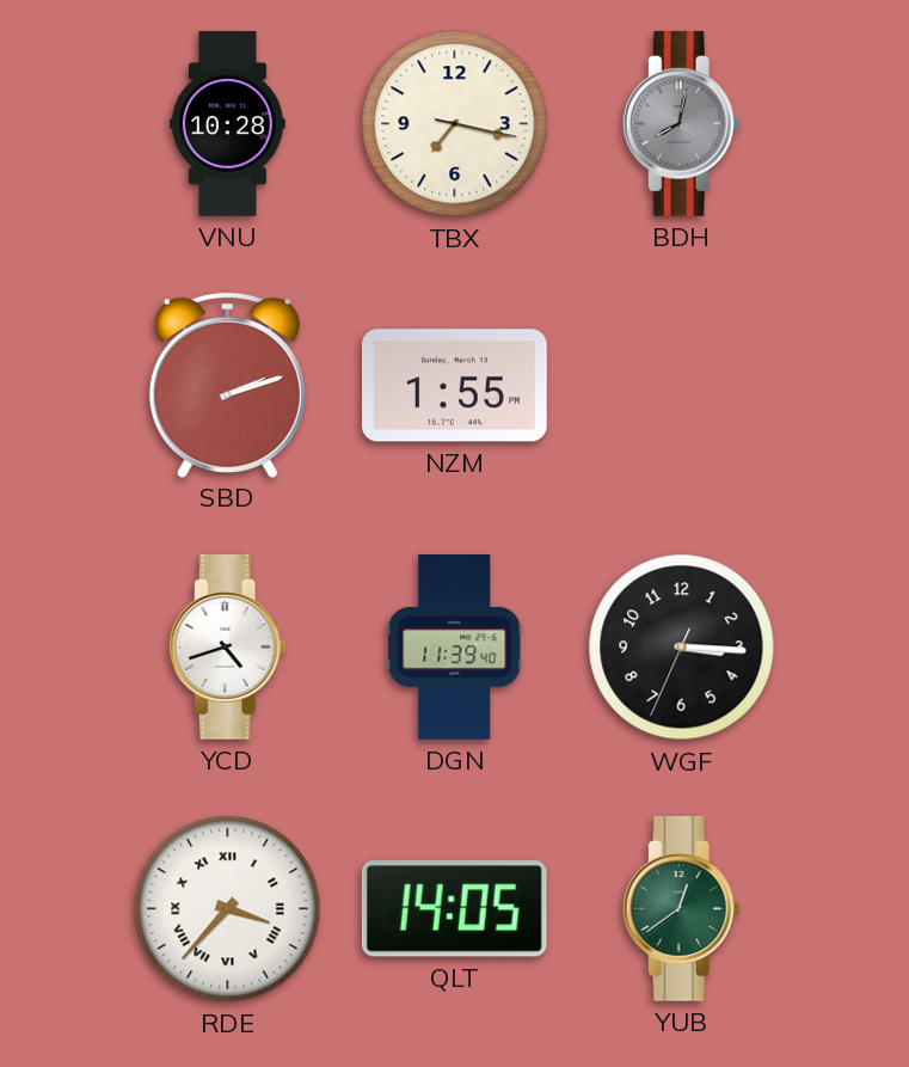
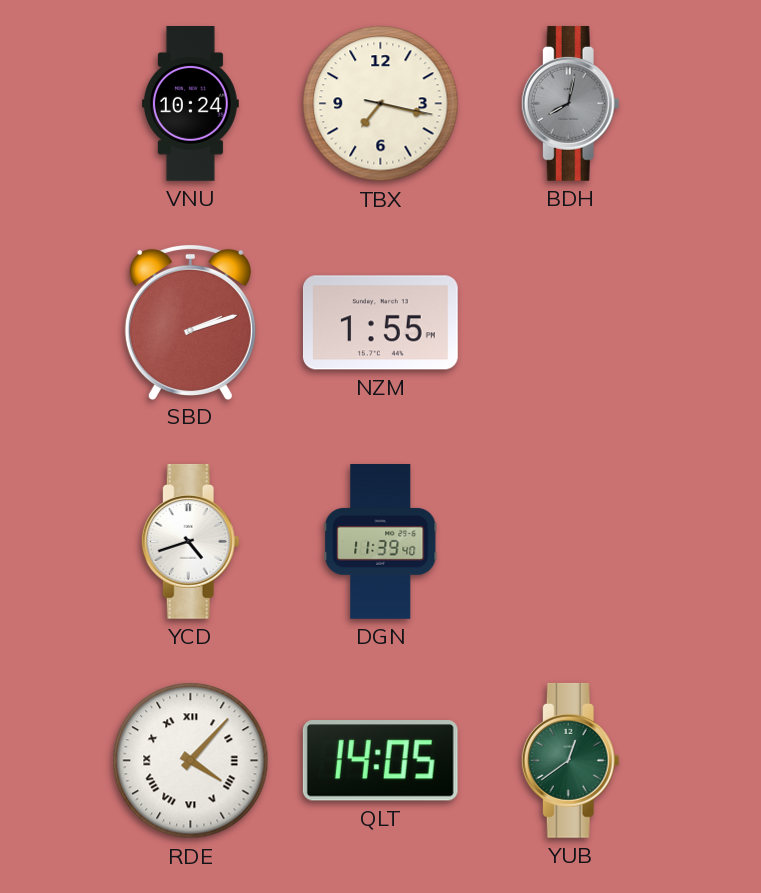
VNU: 10:28 -> 10:24
WGF: 3:15 -> none
RDE: 3:37 -> 4:07
